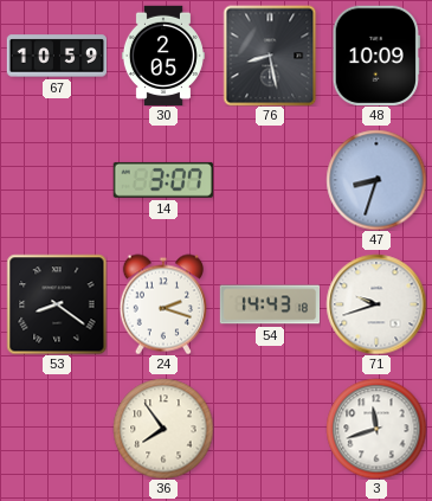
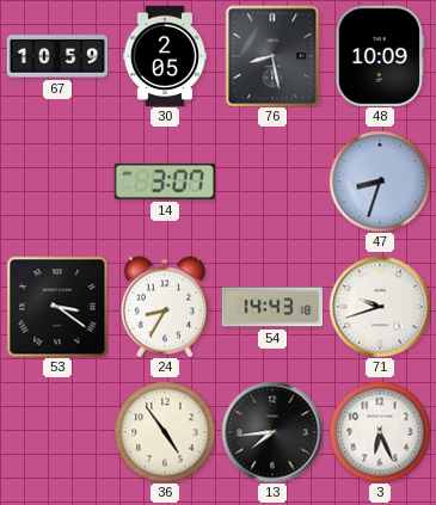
53: 8:21 -> 3:21
24: 2:18 -> 8:35
36: 7:54 -> 4:54
13: none -> 7:44
3: 11:42 -> 6:26
